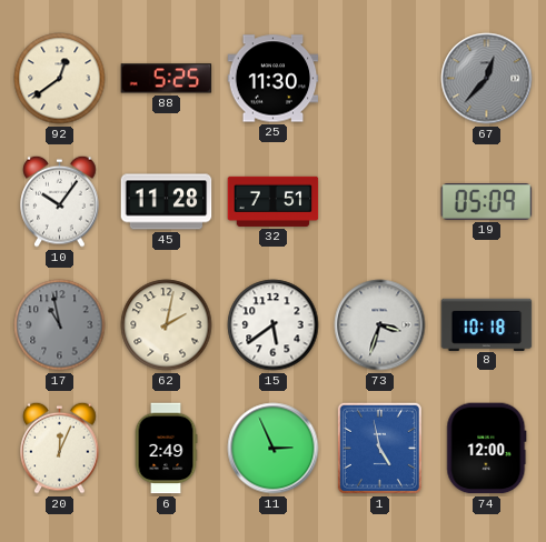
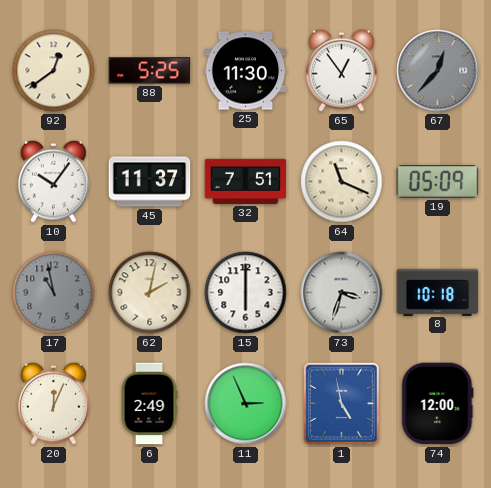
65: none -> 12:54
45: 11:28 -> 11:37
64: none -> 11:19
15: 5:39 -> 6:00
